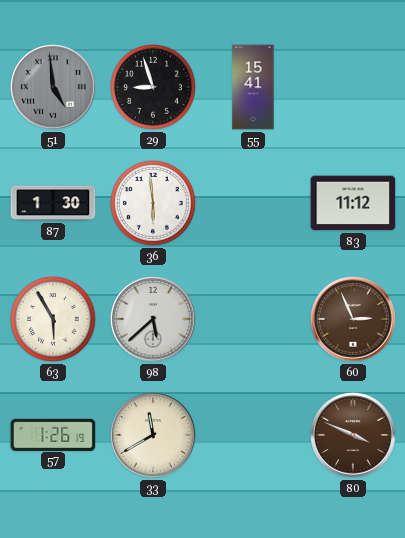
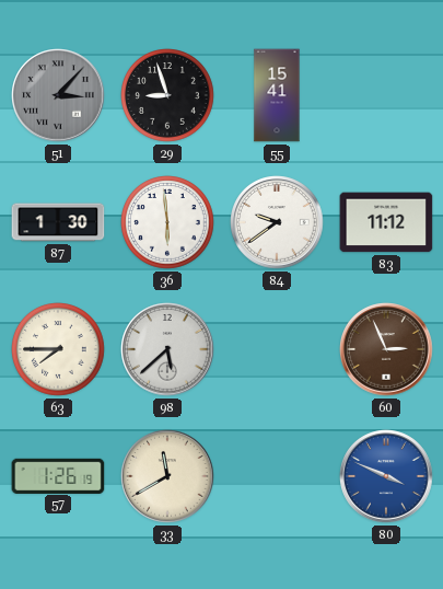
51: 4:59 -> 3:07
84: none -> 9:39
63: 5:55 -> 7:45
80 dial: brown -> blue
